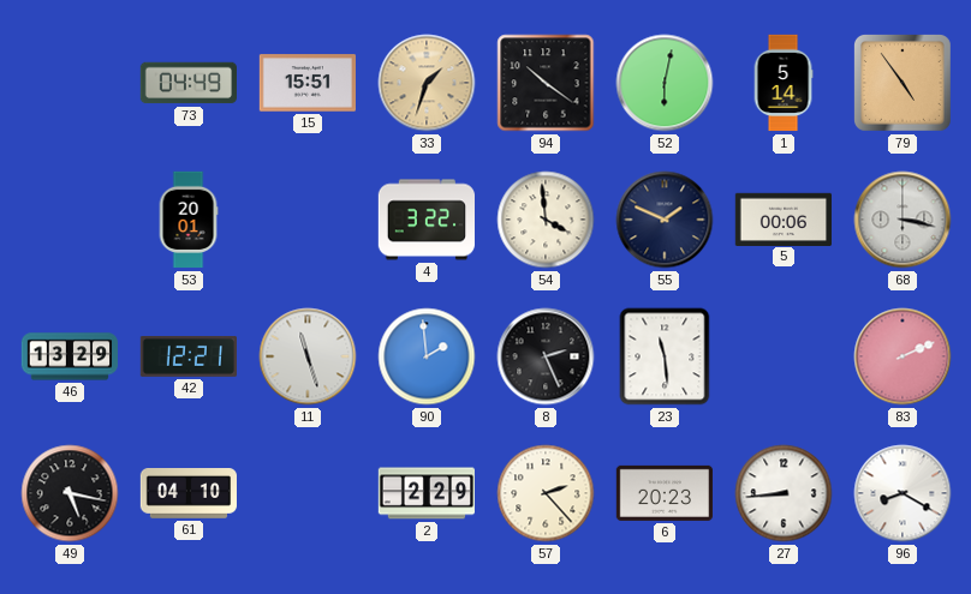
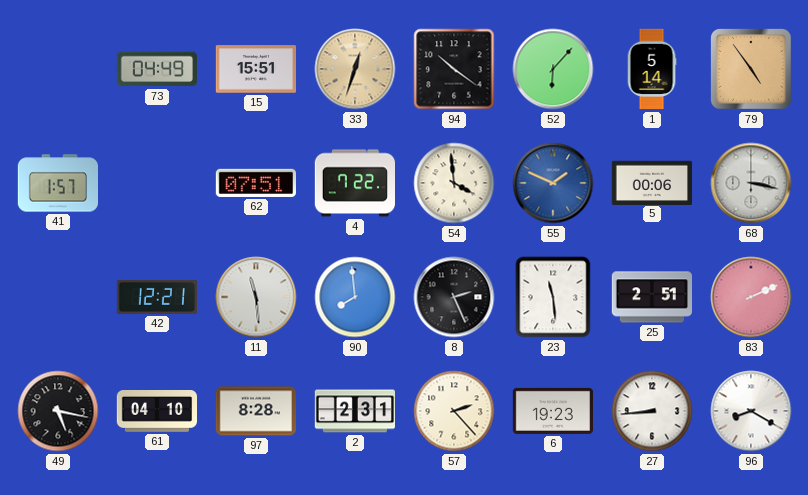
33: 1:33 -> 12:33
52: 6:02 -> 6:07
41: none -> 1:57
53: 20:01 -> none
62: none -> 07:51
4: 3:22 -> 7:22
55 dial: navy -> blue
46: 13:29 -> none
11: 11:27 -> 11:29
90: 1:59 -> 7:59
25: none -> 2:51
97: none -> 8:28
2: 2:29 -> 2:31
6: 20:23 -> 19:23
